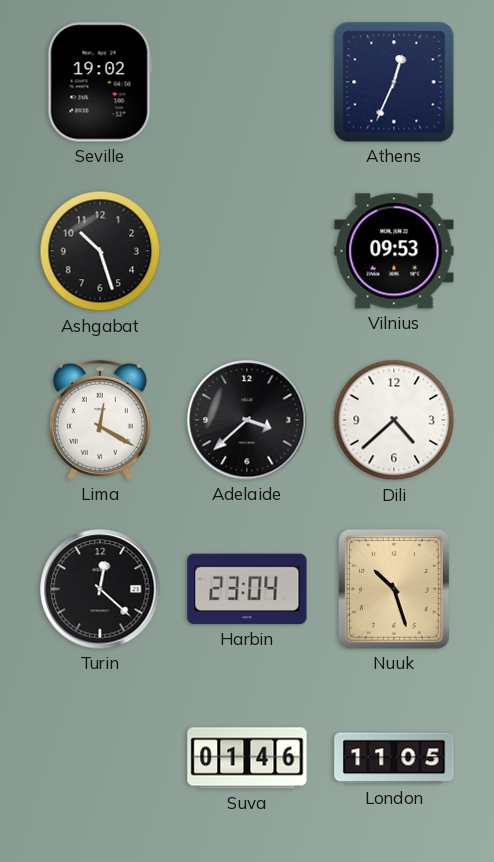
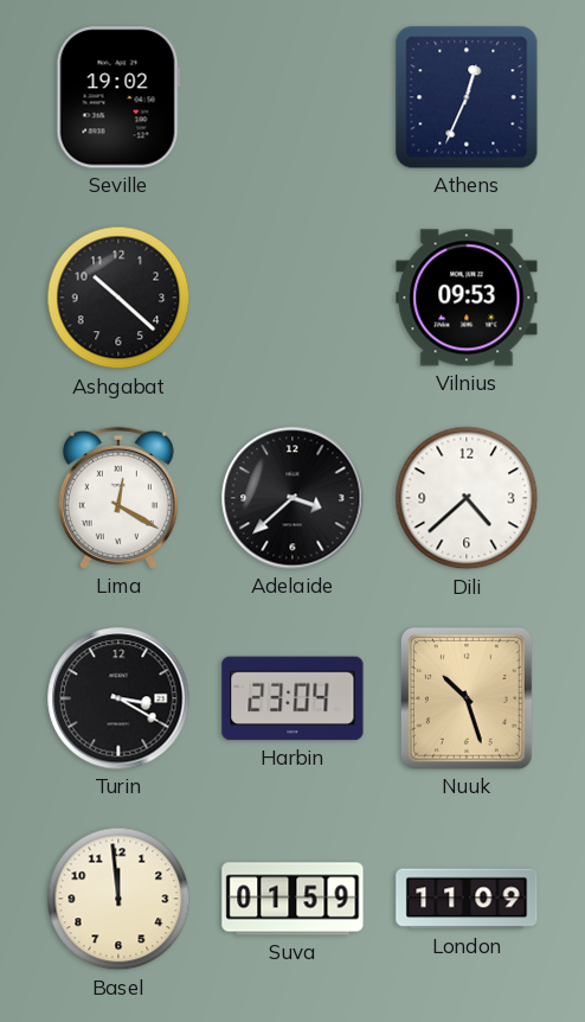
Ashgabat: 10:27 -> 10:22
Turin: 12:22 -> 3:20
Basel: none -> 11:59
Suva: 01:46 -> 01:59
London: 11:05 -> 11:09
